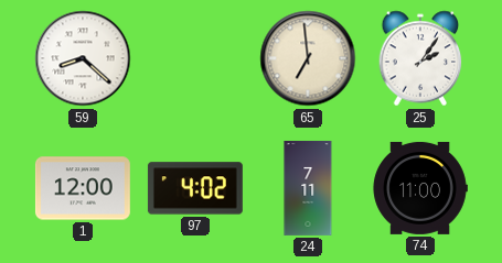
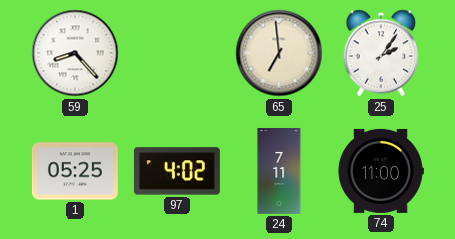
59: 8:22 -> 8:23
1: 12:00 -> 05:25
